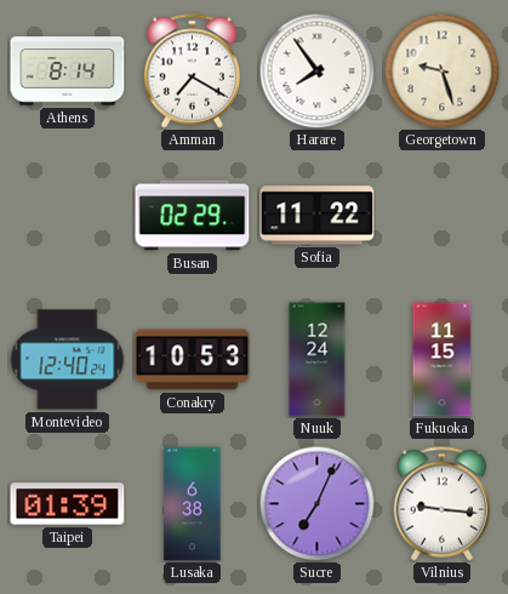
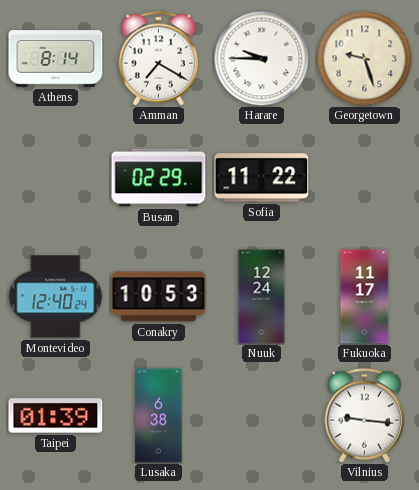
Harare: 7:54 -> 9:45
Fukuoka: 11:15 -> 11:17
Sucre: 7:04 -> none
